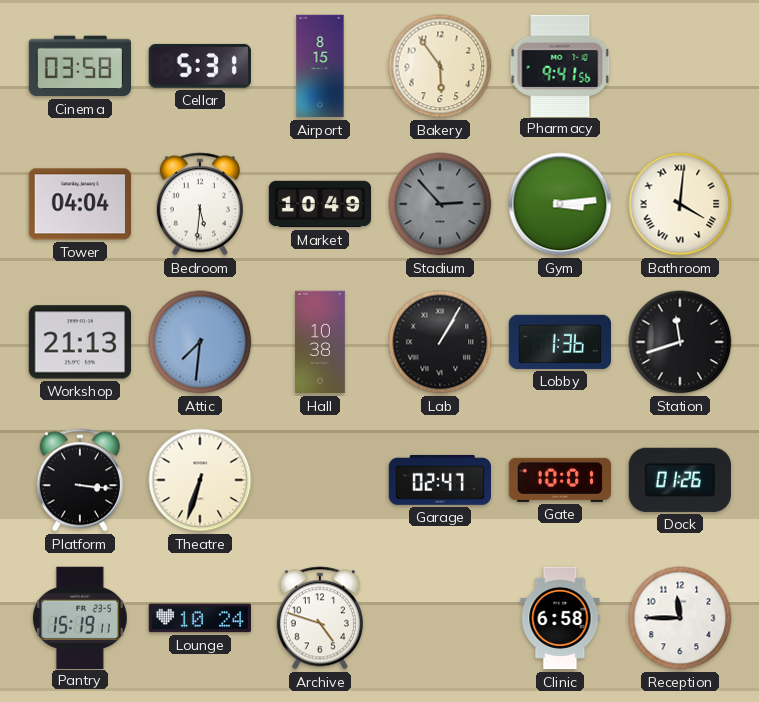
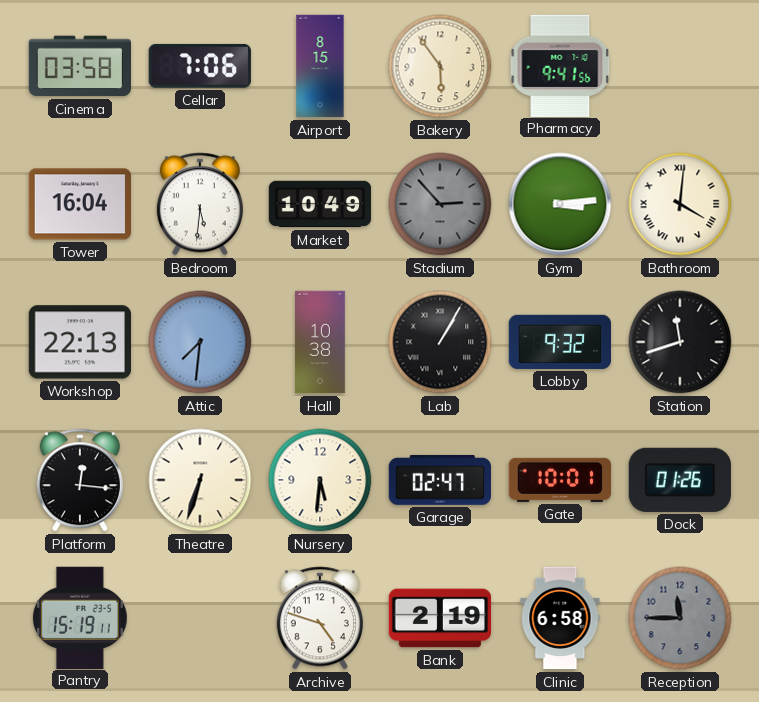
Cellar: 5:31 -> 7:06
Tower: 04:04 -> 16:04
Workshop: 21:13 -> 22:13
Lobby: 1:36 -> 9:32
Platform: 3:16 -> 12:16
Nursery: none -> 5:31
Lounge: 10:24 -> none
Bank: none -> 2:19
Reception dial: white -> grey
